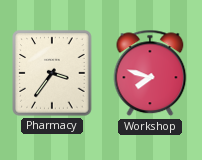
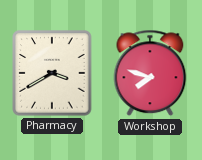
Pharmacy: 3:36 -> 3:40
